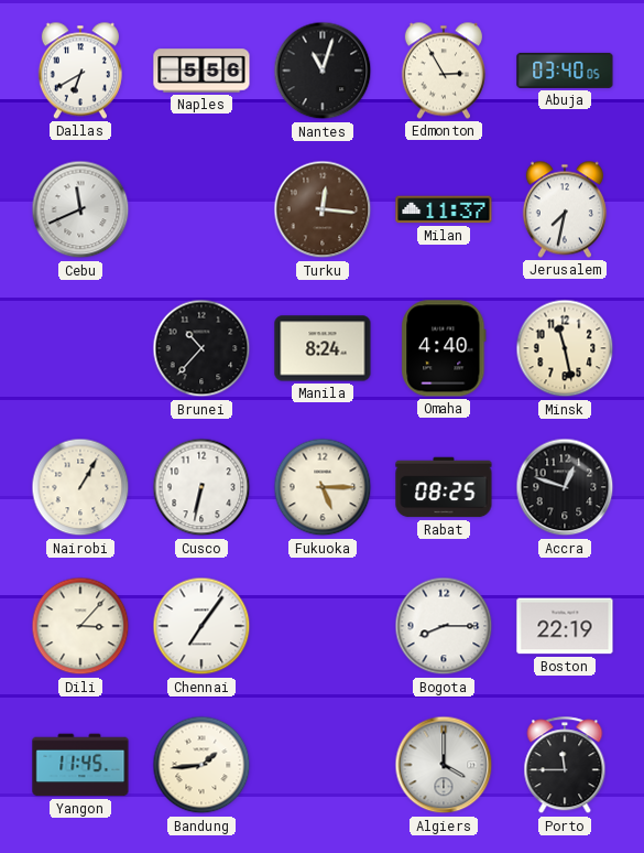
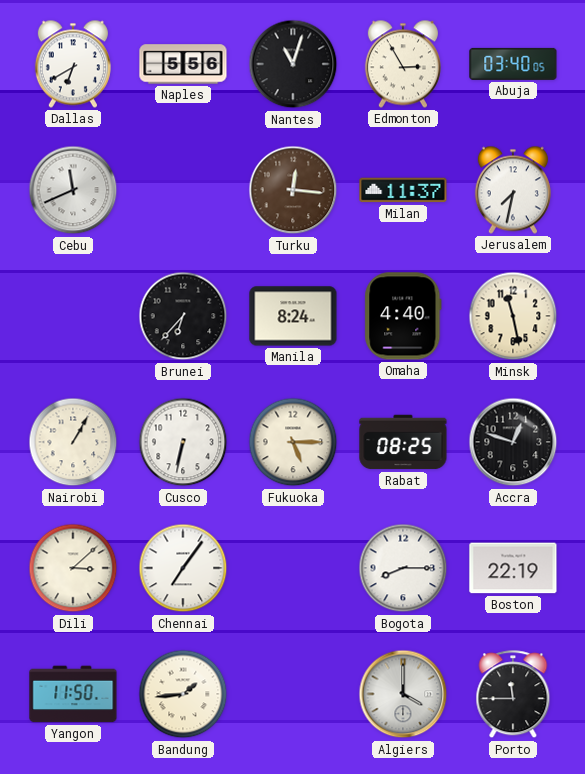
Brunei: 10:37 -> 6:37
Dili: 3:07 -> 3:08
Yangon: 11:45 -> 11:50
